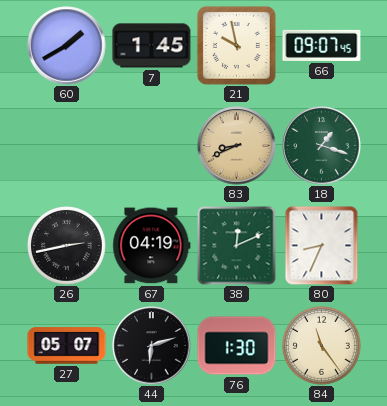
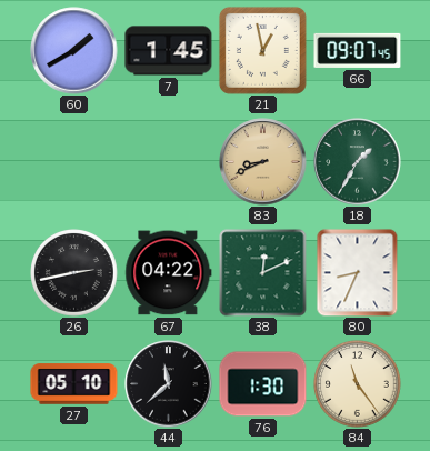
21: 9:58 -> 12:58
18: 1:18 -> 1:35
67: 04:19 -> 04:22
27: 05:07 -> 05:10
44: 6:12 -> 11:38
